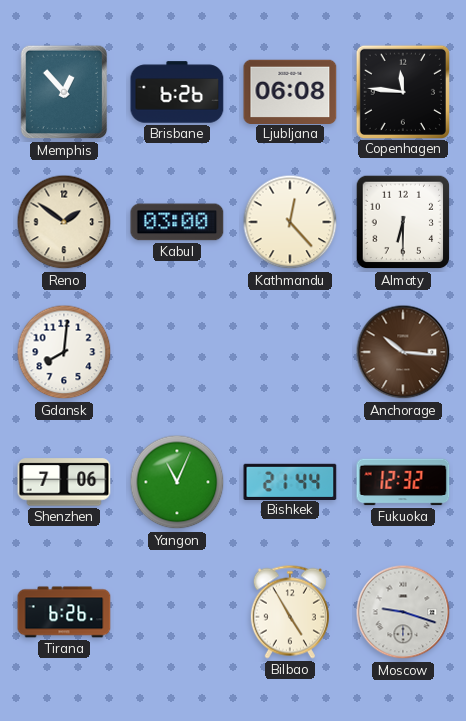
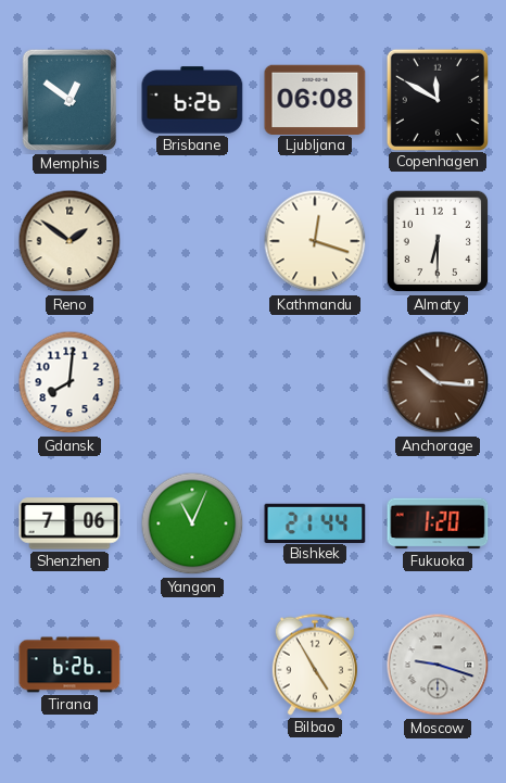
Memphis: 12:53 -> 12:51
Copenhagen: 11:46 -> 11:50
Kabul: 03:00 -> none
Kathmandu: 12:23 -> 12:18
Fukuoka: 12:32 -> 1:20
